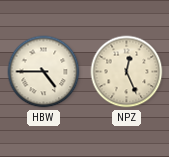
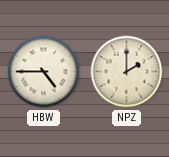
NPZ: 12:26 -> 2:00
